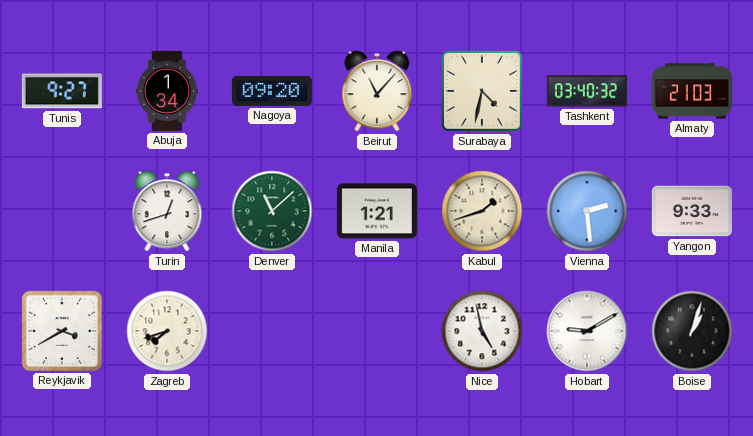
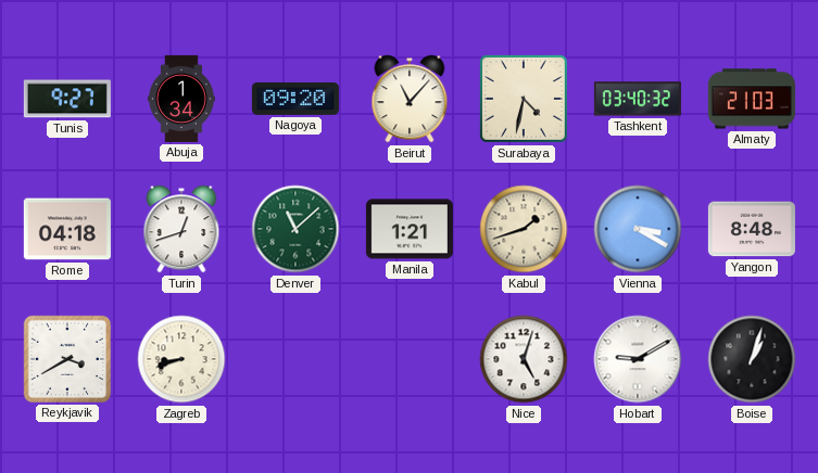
Rome: none -> 04:18
Vienna: 2:29 -> 3:20
Yangon: 9:33 -> 8:48
Zagreb: 7:42 -> 8:42
Nice: 4:58 -> 5:03
